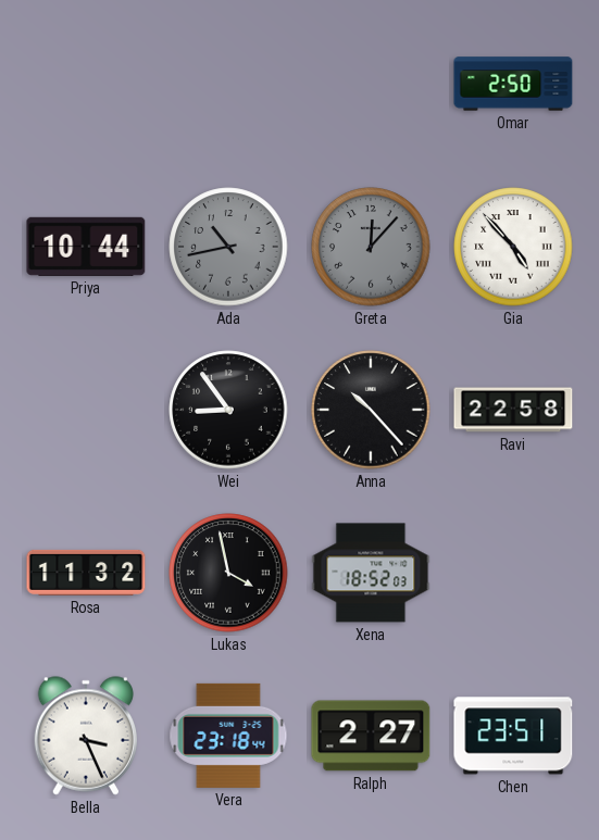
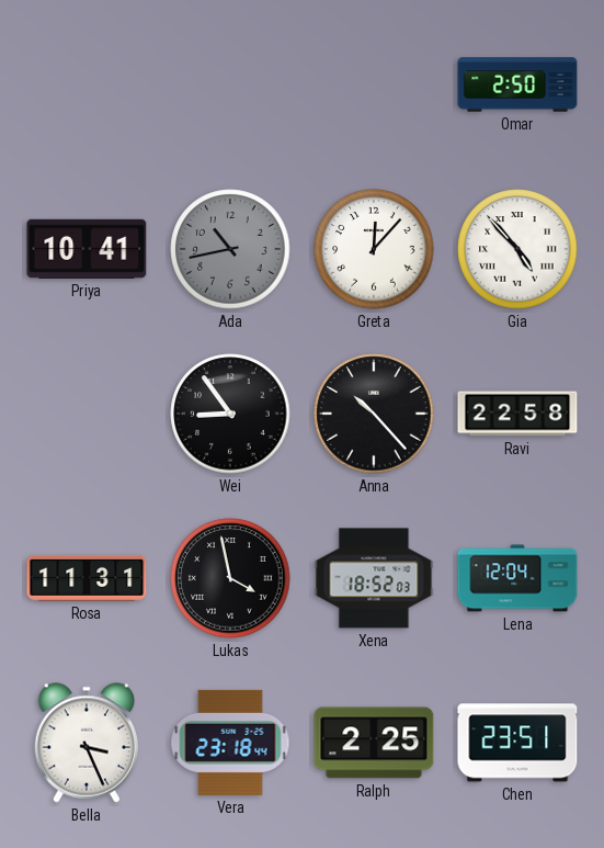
Priya: 10:44 -> 10:41
Greta dial: grey -> white
Rosa: 11:32 -> 11:31
Lena: none -> 12:04
Ralph: 2:27 -> 2:25
